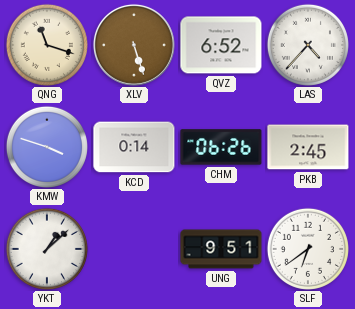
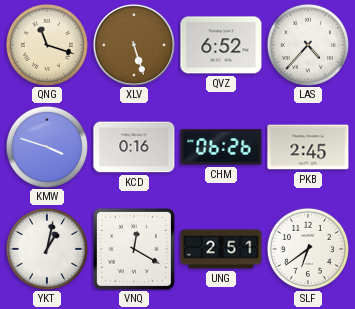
KCD: 0:14 -> 0:16
YKT: 1:08 -> 1:02
VNQ: none -> 12:20
UNG: 9:51 -> 2:51
